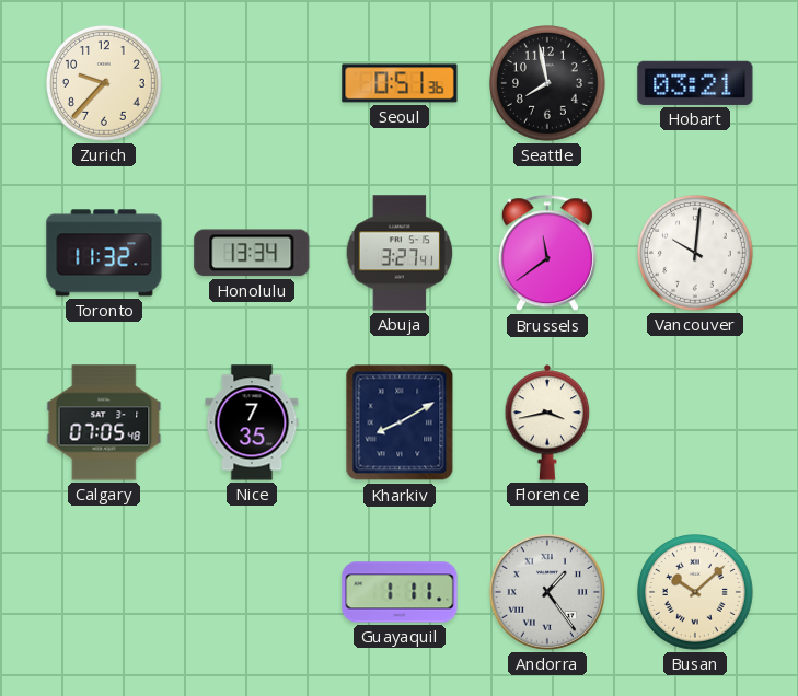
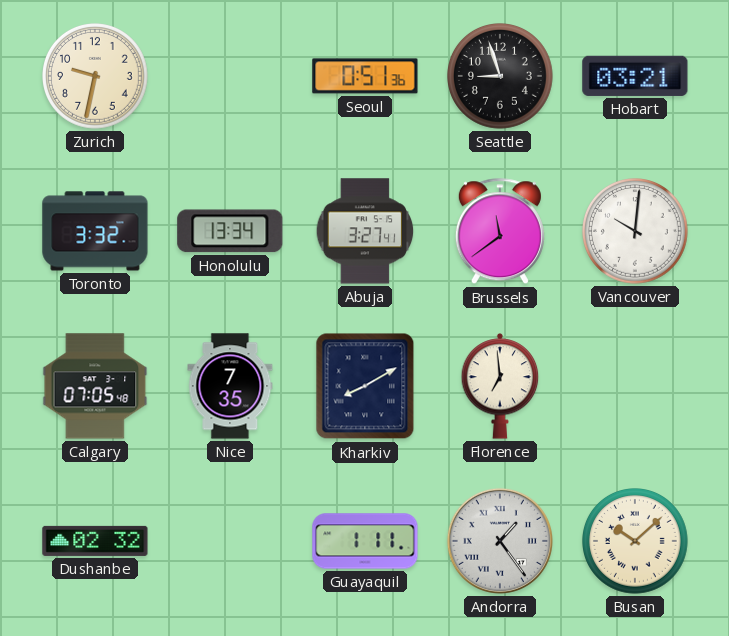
Zurich: 9:37 -> 9:32
Seattle: 7:58 -> 8:57
Toronto: 11:32 -> 3:32
Florence: 3:43 -> 6:59
Dushanbe: none -> 02:32
